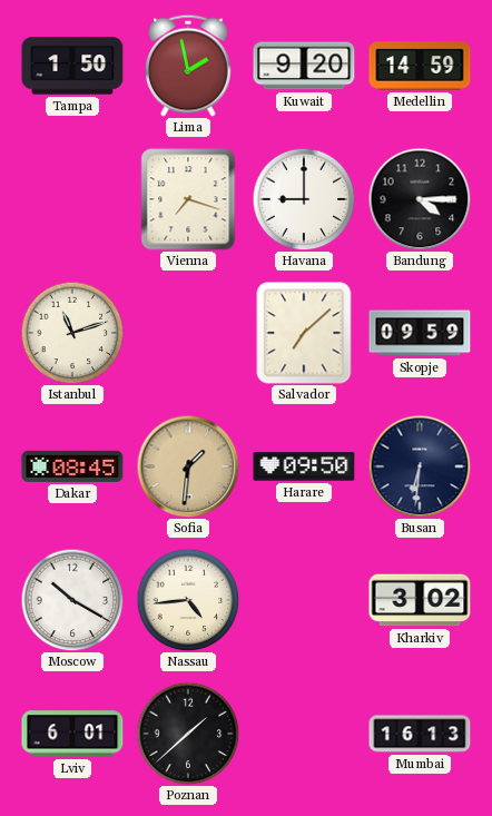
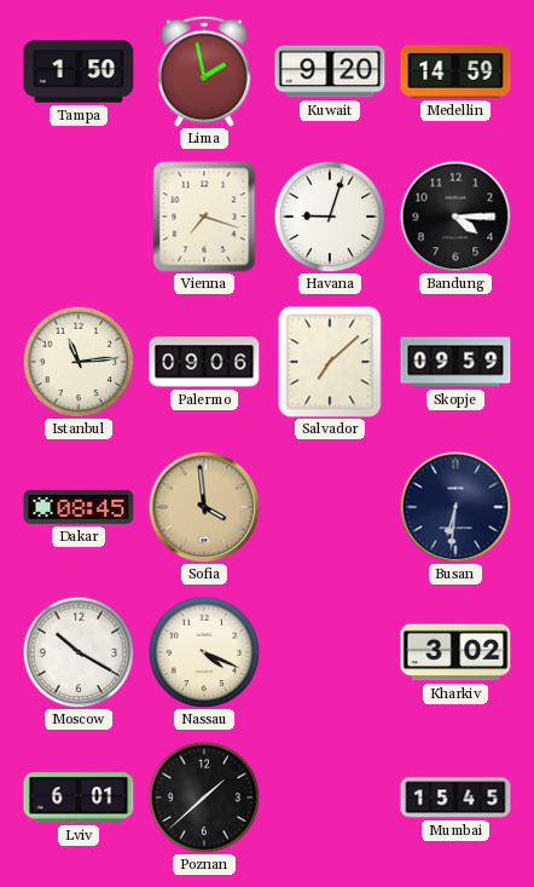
Havana: 9:00 -> 9:03
Istanbul: 11:12 -> 11:14
Palermo: none -> 09:06
Sofia: 1:31 -> 3:59
Harare: 09:50 -> none
Nassau: 4:44 -> 4:19
Mumbai: 16:13 -> 15:45
